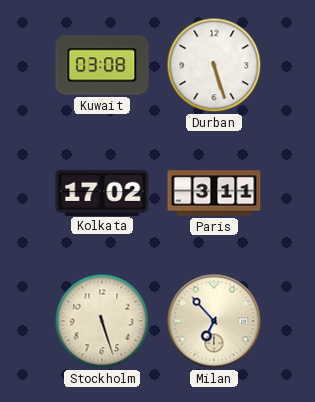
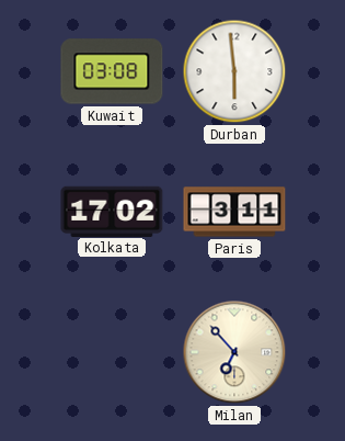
Durban: 5:27 -> 5:59
Stockholm: 5:27 -> none
